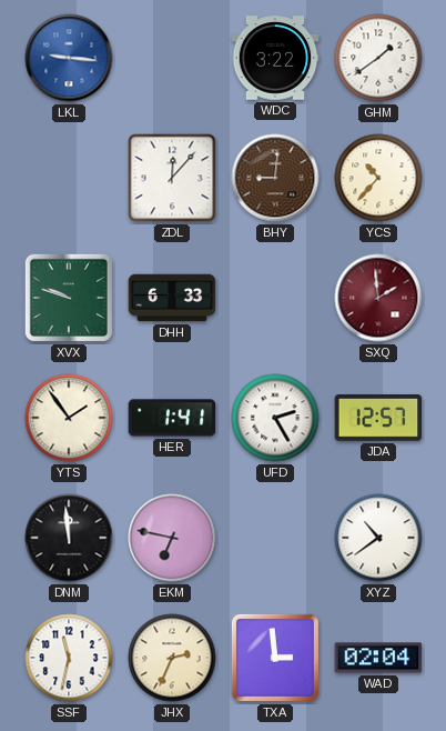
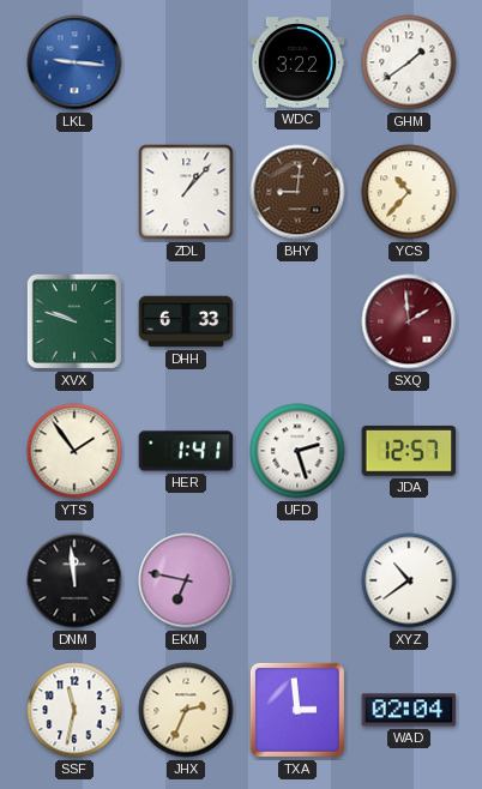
ZDL: 12:07 -> 1:07
UFD: 2:25 -> 2:27
